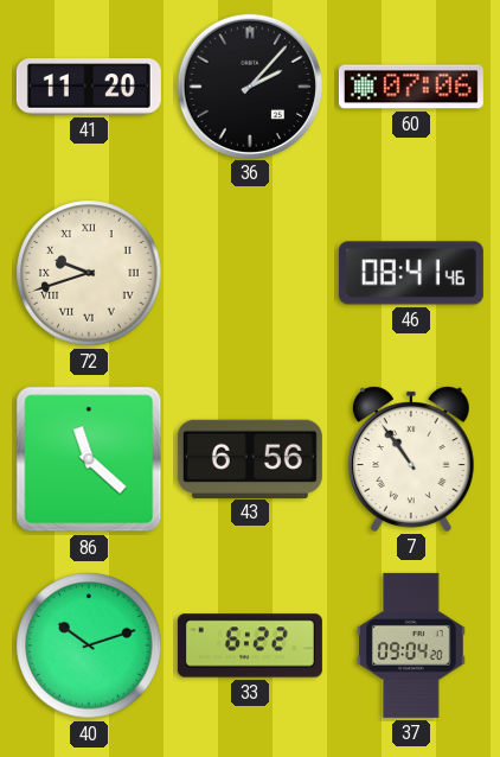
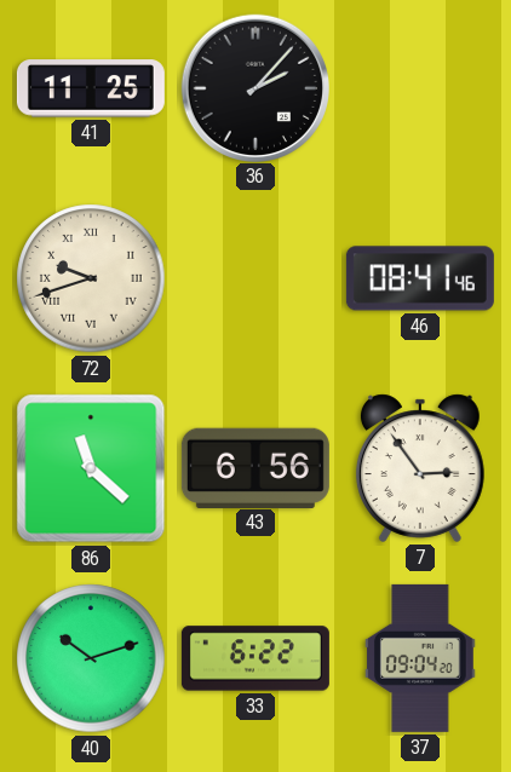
41: 11:20 -> 11:25
60: 07:06 -> none
7: 10:54 -> 2:54
